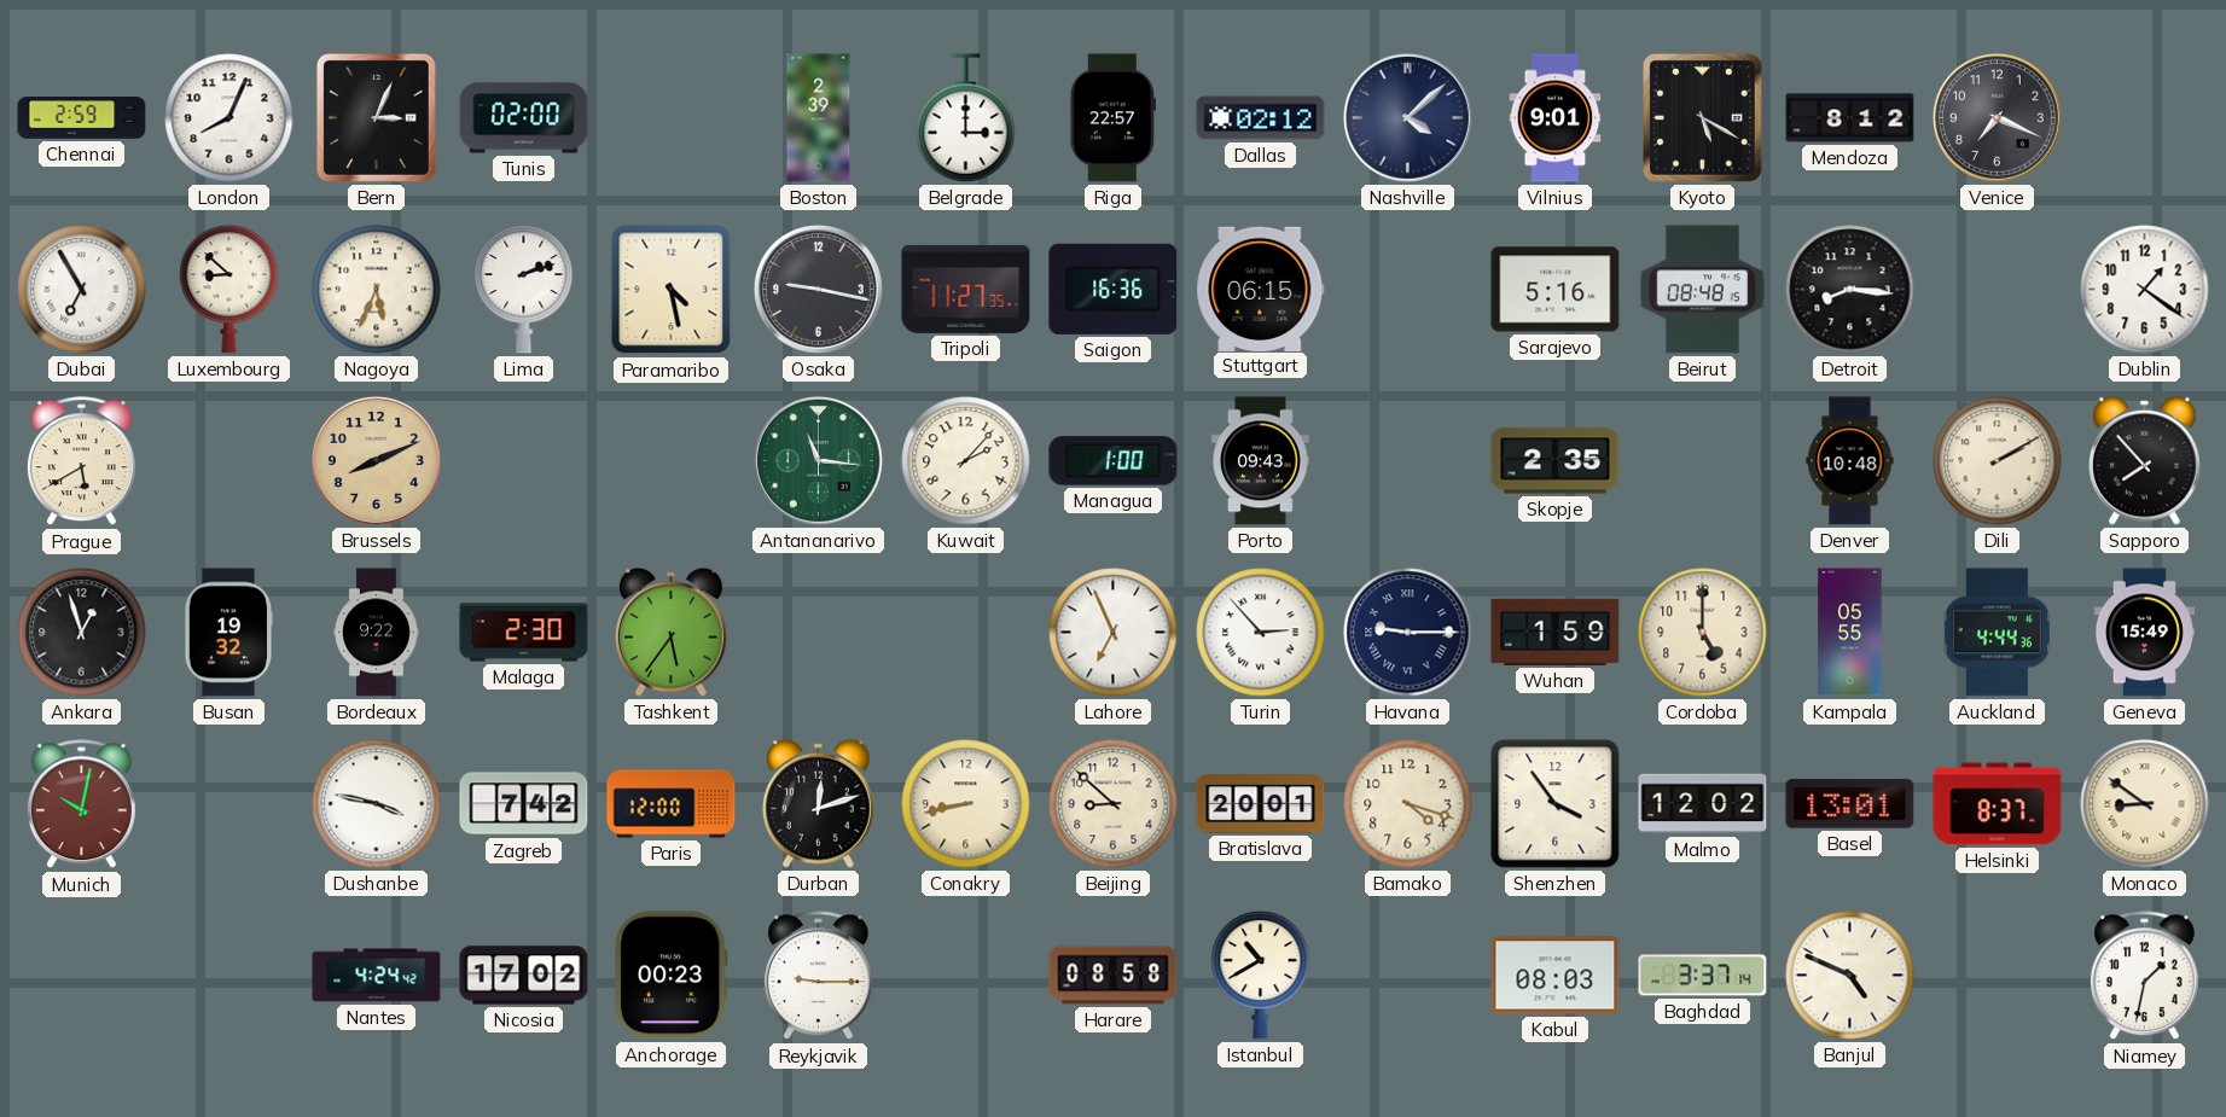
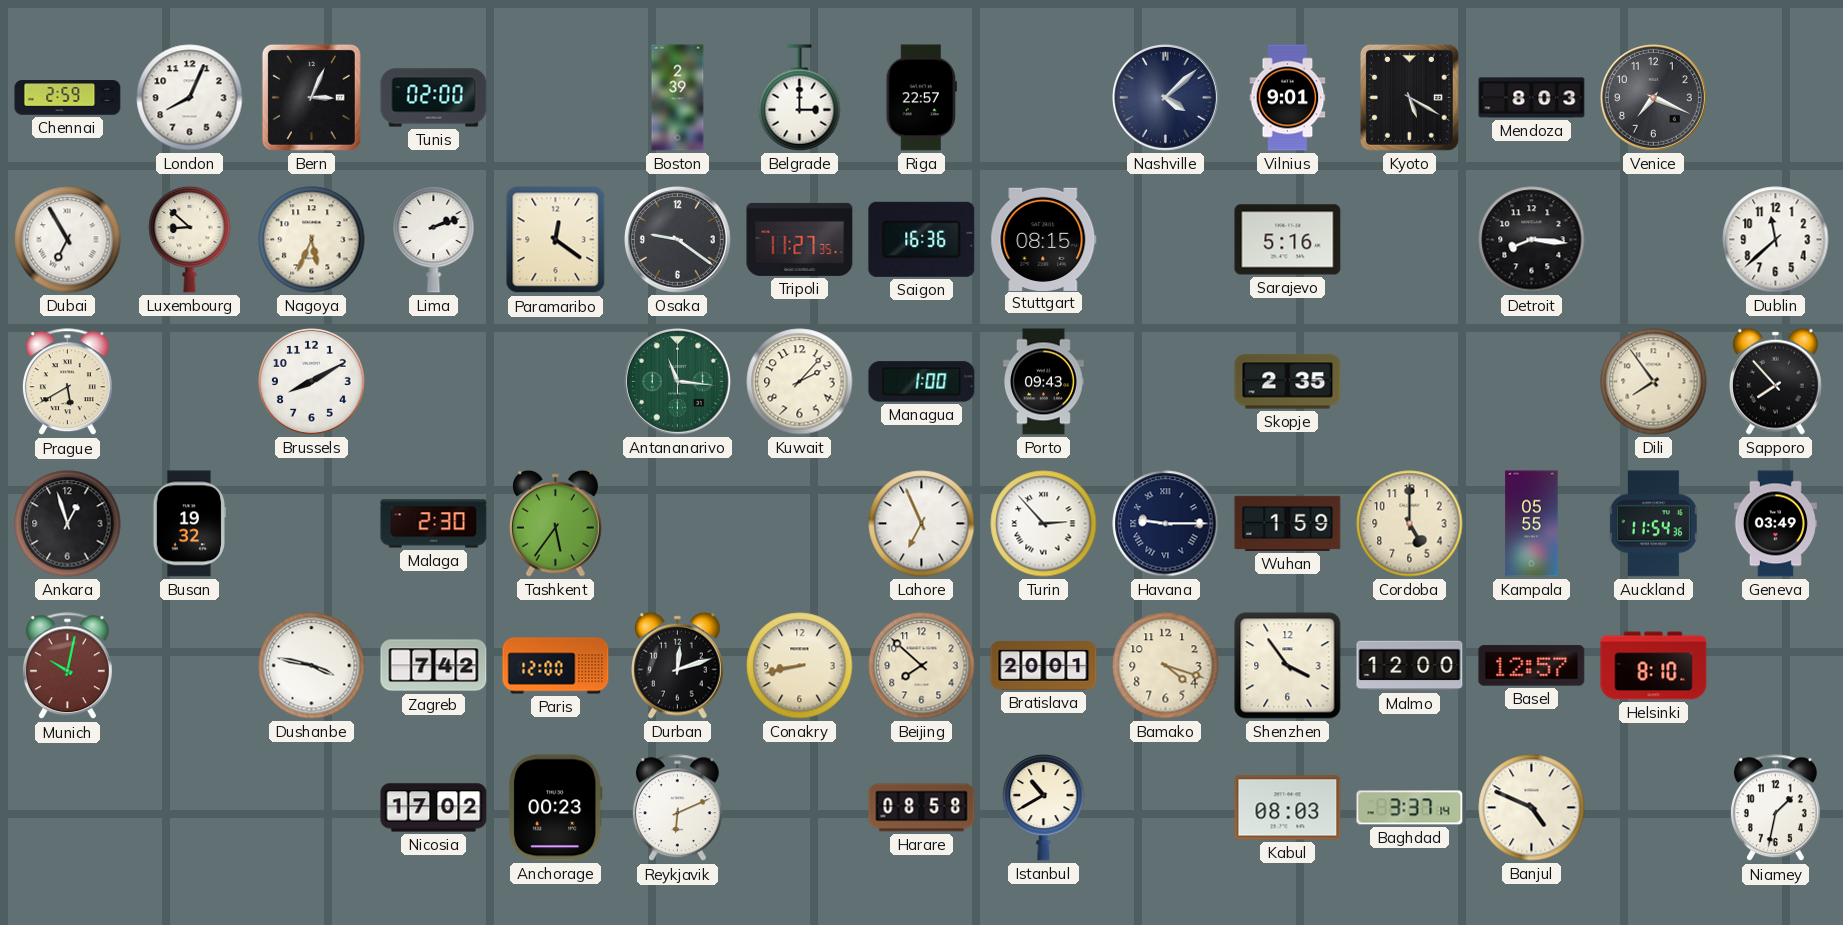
Dallas: 02:12 -> none
Mendoza: 8:12 -> 8:03
Paramaribo: 4:28 -> 12:21
Osaka: 9:17 -> 9:21
Stuttgart: 06:15 -> 08:15
Beirut: 08:48 -> none
Dublin: 1:21 -> 11:38
Brussels: 8:11 -> 8:10
Brussels dial: champagne -> white
Denver: 10:48 -> none
Dili: 2:10 -> 7:54
Bordeaux: 9:22 -> none
Auckland: 4:44 -> 11:54
Geneva: 15:49 -> 03:49
Beijing: 8:52 -> 7:52
Malmo: 12:02 -> 12:00
Basel: 13:01 -> 12:57
Helsinki: 8:37 -> 8:10
Monaco: 8:51 -> none
Nantes: 4:24 -> none
Reykjavik: 9:15 -> 6:11
